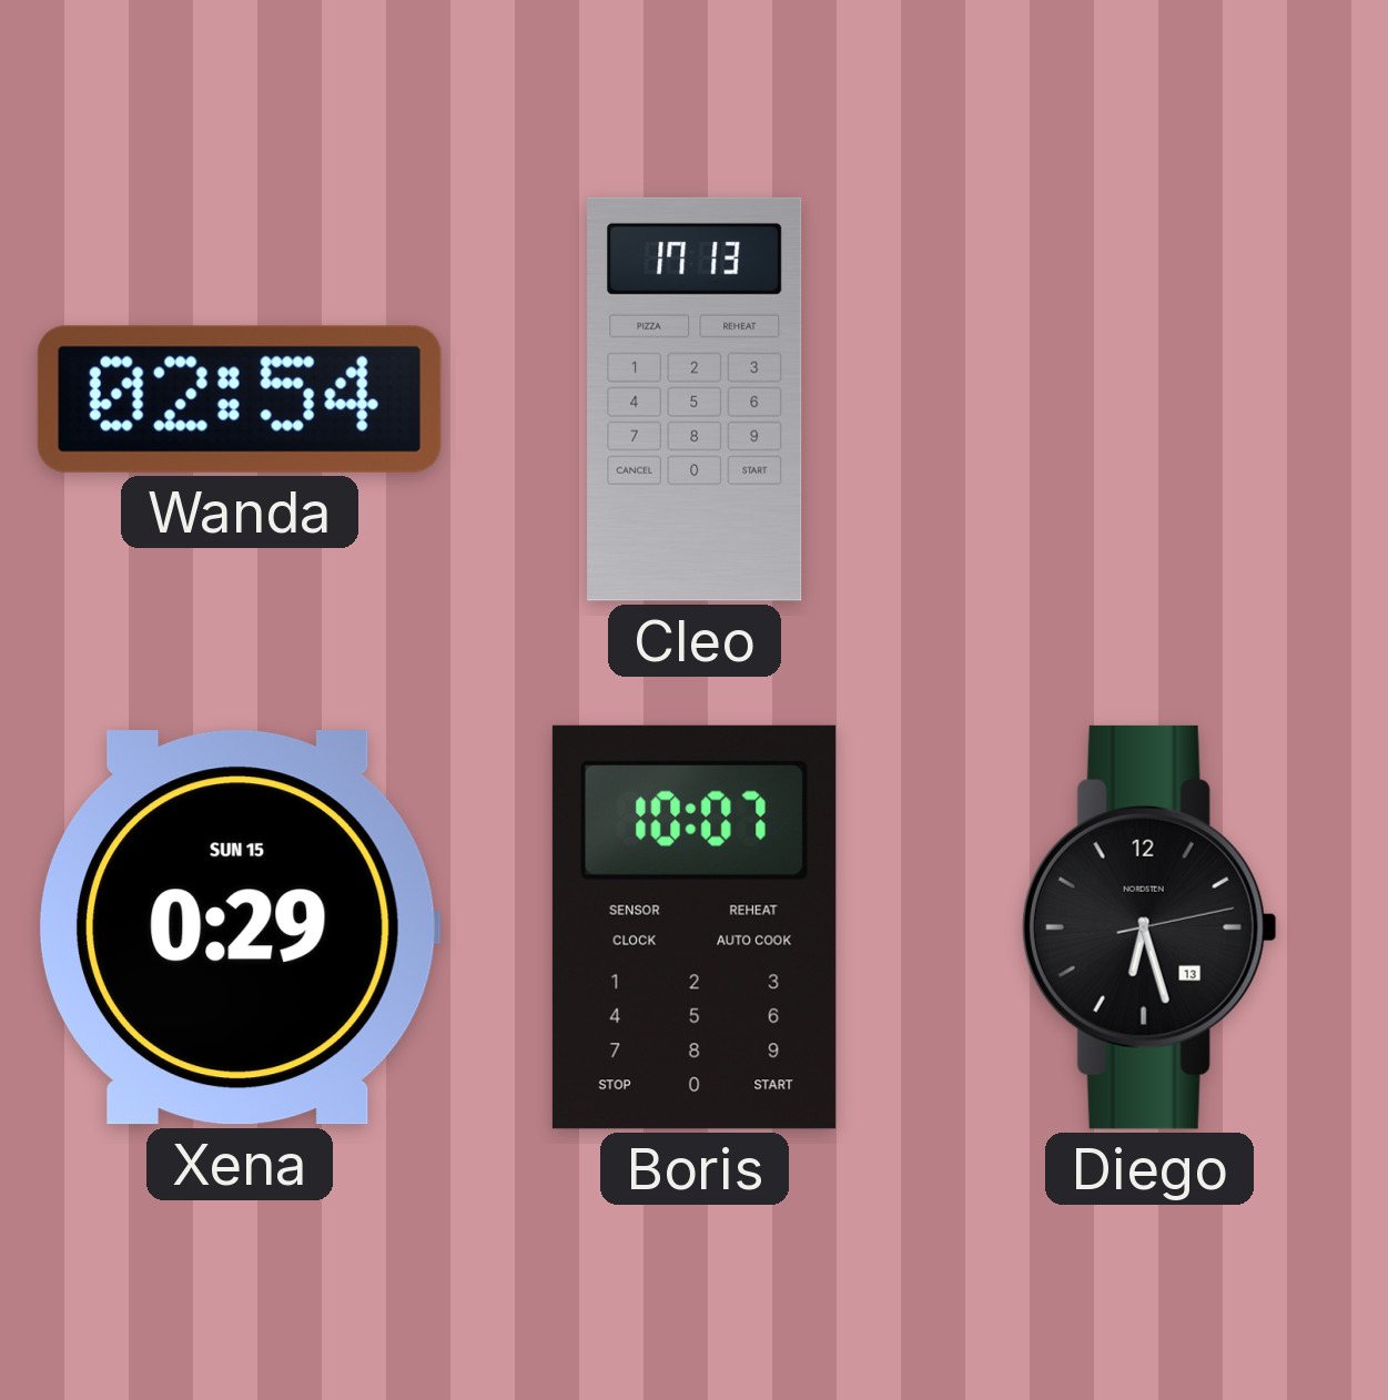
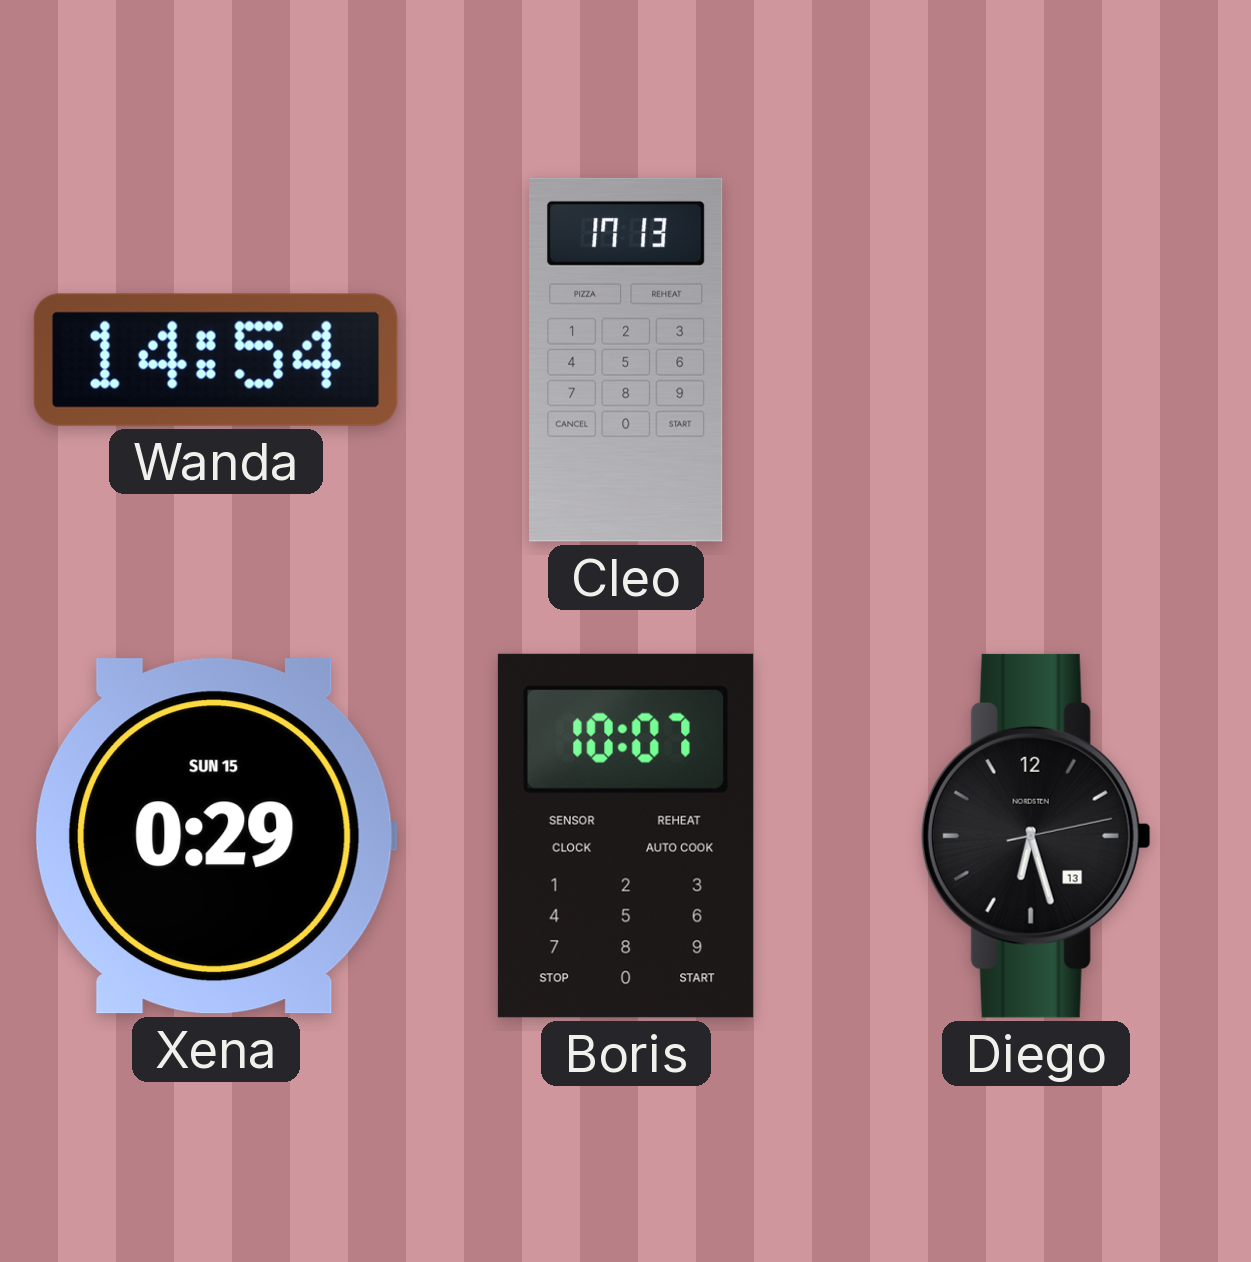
Wanda: 02:54 -> 14:54
